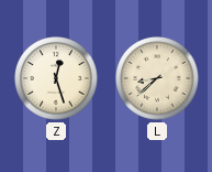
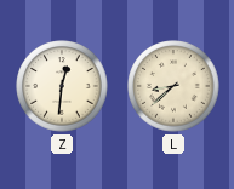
Z: 12:27 -> 12:31
